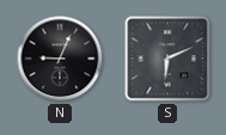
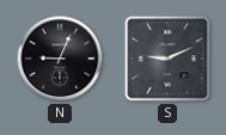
S: 6:11 -> 9:11
